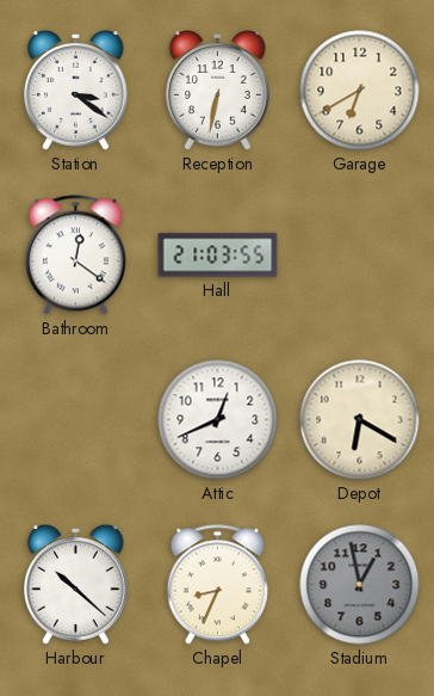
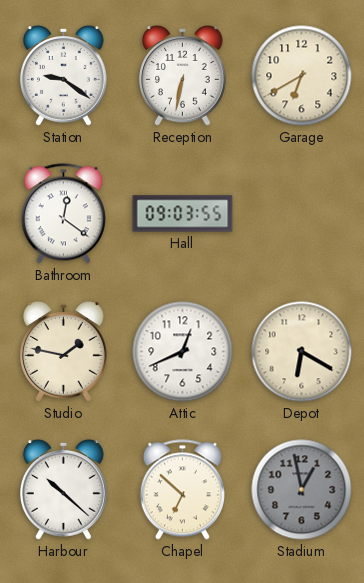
Station: 3:21 -> 9:21
Hall: 21:03 -> 09:03
Studio: none -> 1:47
Chapel: 8:34 -> 6:52
